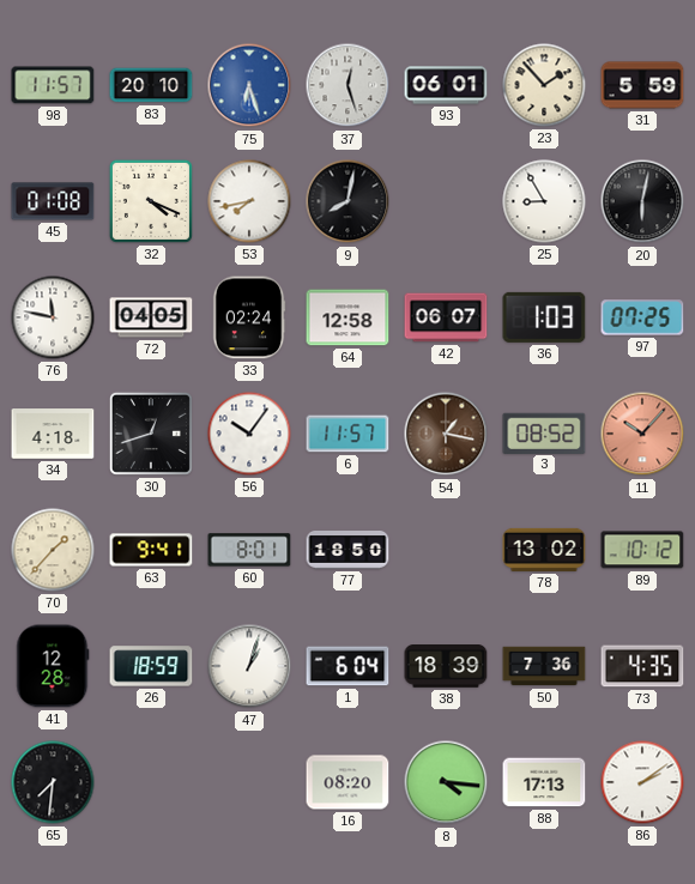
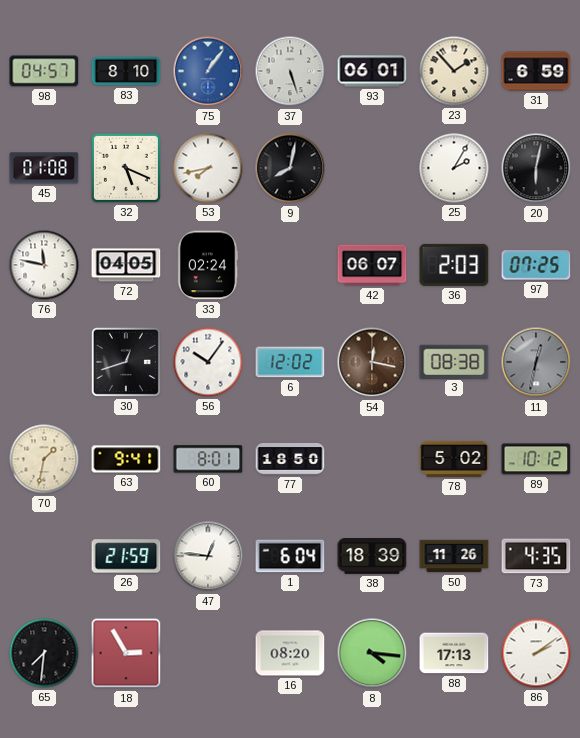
98: 11:57 -> 04:57
83: 20:10 -> 8:10
75: 6:27 -> 1:06
37: 12:27 -> 5:27
31: 5:59 -> 6:59
32: 4:19 -> 5:19
25: 8:55 -> 2:05
64: 12:58 -> none
36: 1:03 -> 2:03
34: 4:18 -> none
6: 11:57 -> 12:02
54: 1:17 -> 12:17
3: 08:52 -> 08:38
11: 10:07 -> 12:32
11 dial: salmon -> grey
70: 1:37 -> 1:32
78: 13:02 -> 5:02
41: 12:28 -> none
26: 18:59 -> 21:59
47: 1:03 -> 12:46
50: 7:36 -> 11:26
18: none -> 2:55
